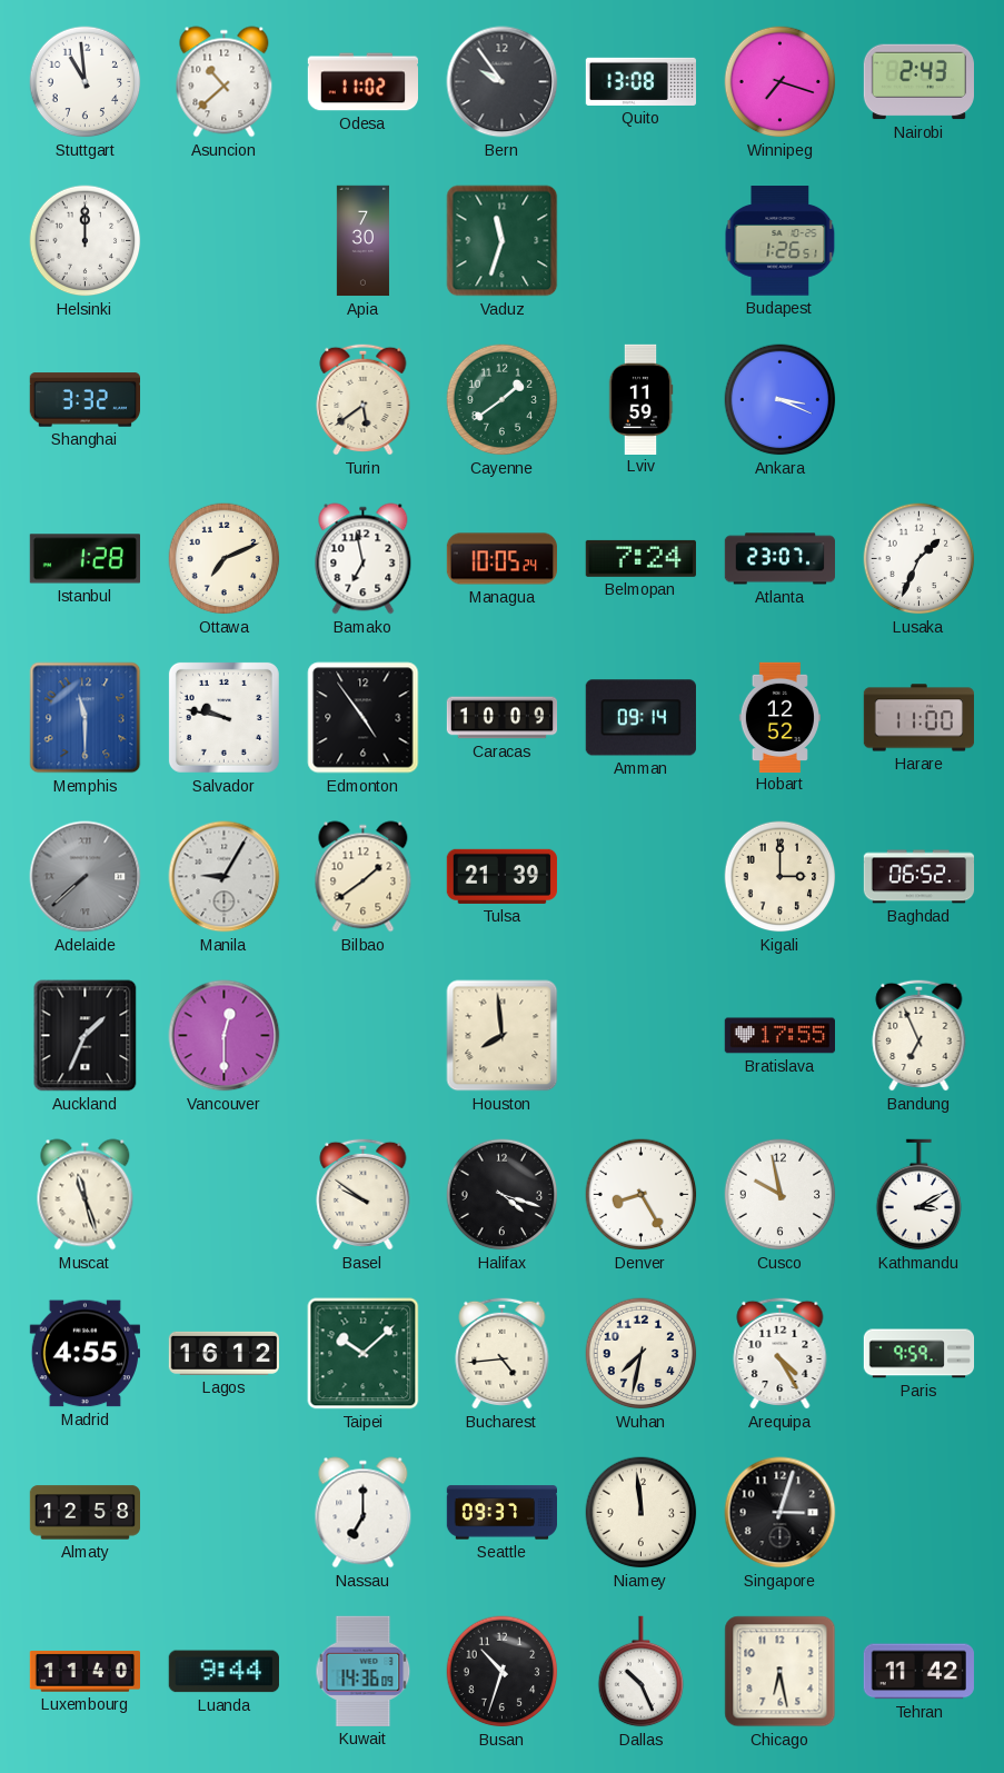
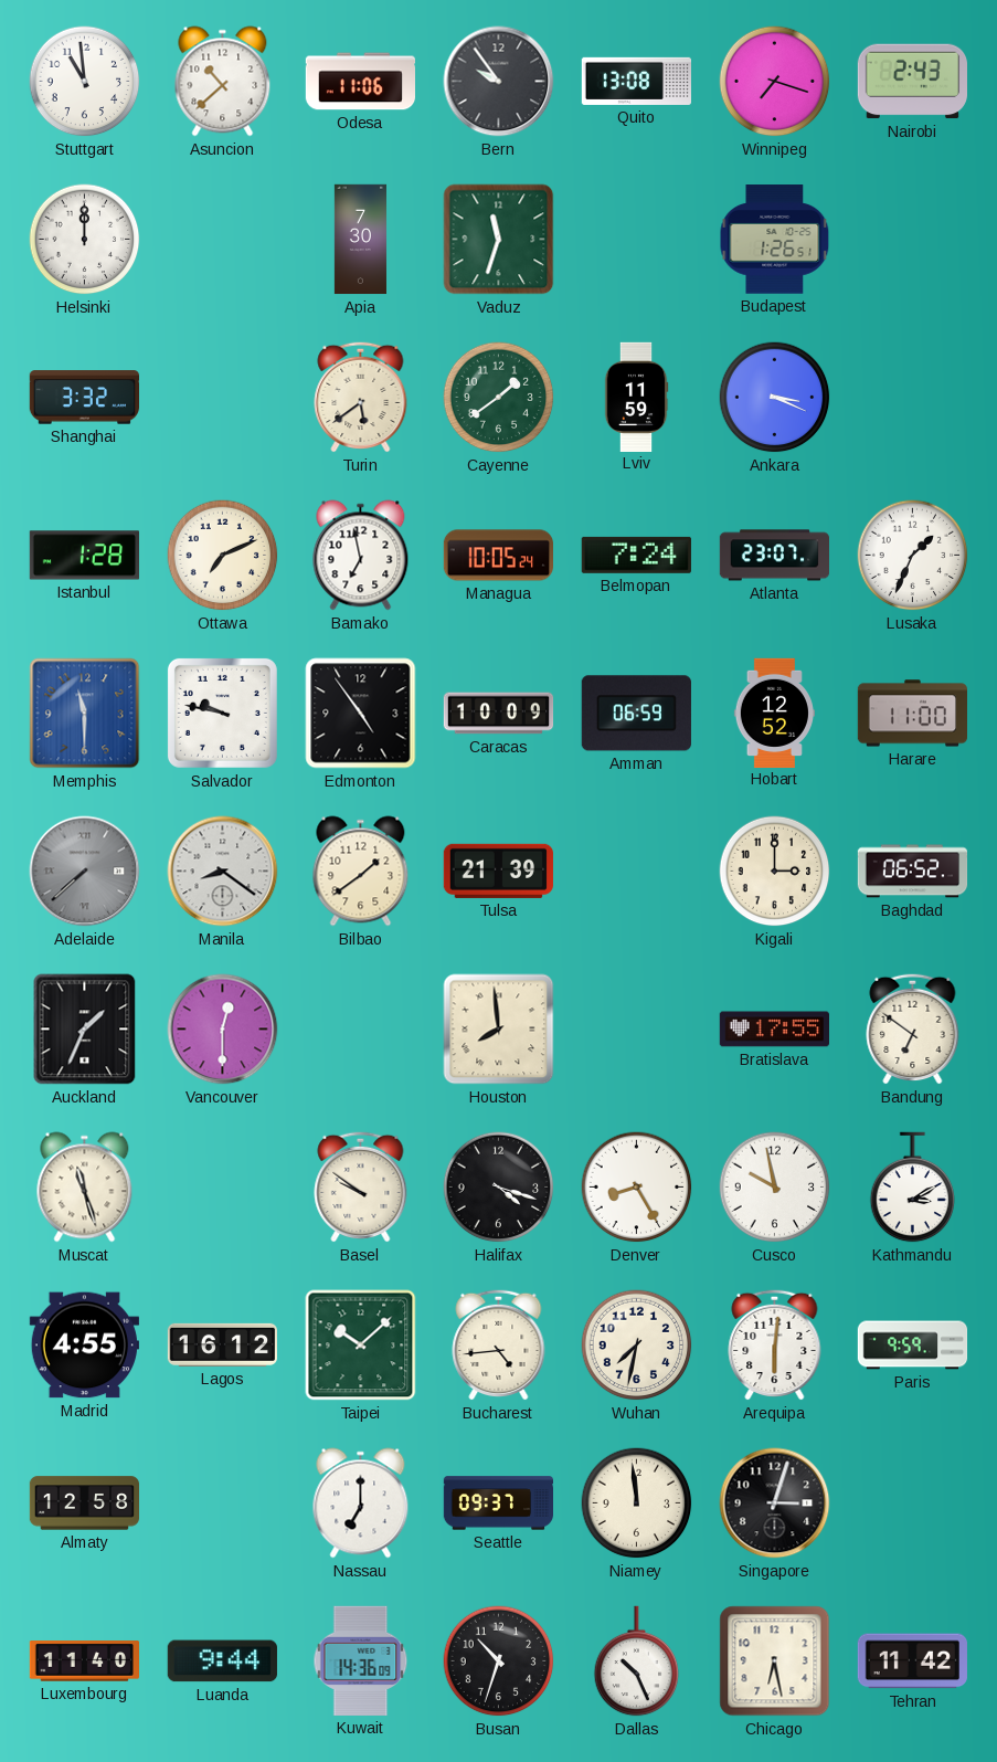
Odesa: 11:02 -> 11:06
Amman: 09:14 -> 06:59
Manila: 9:05 -> 8:21
Bandung: 6:56 -> 6:51
Arequipa: 4:25 -> 6:01
